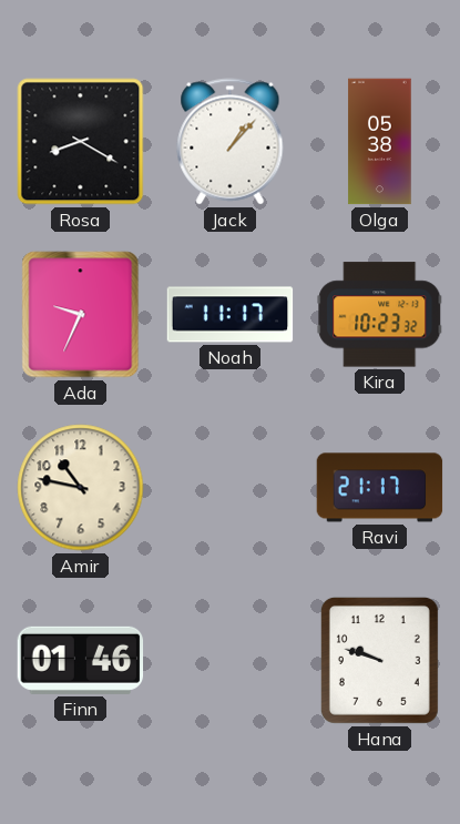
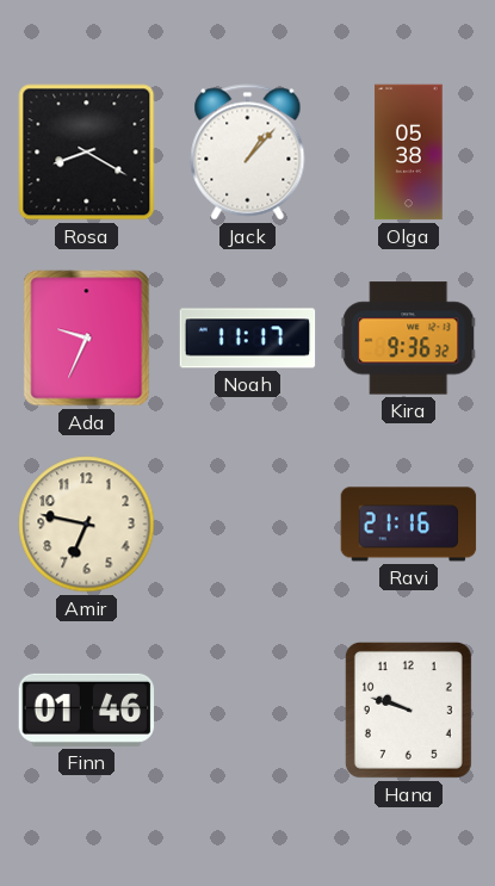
Kira: 10:23 -> 9:36
Amir: 10:47 -> 6:47
Ravi: 21:17 -> 21:16
